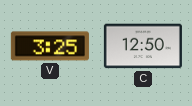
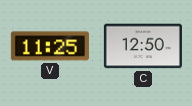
V: 3:25 -> 11:25
